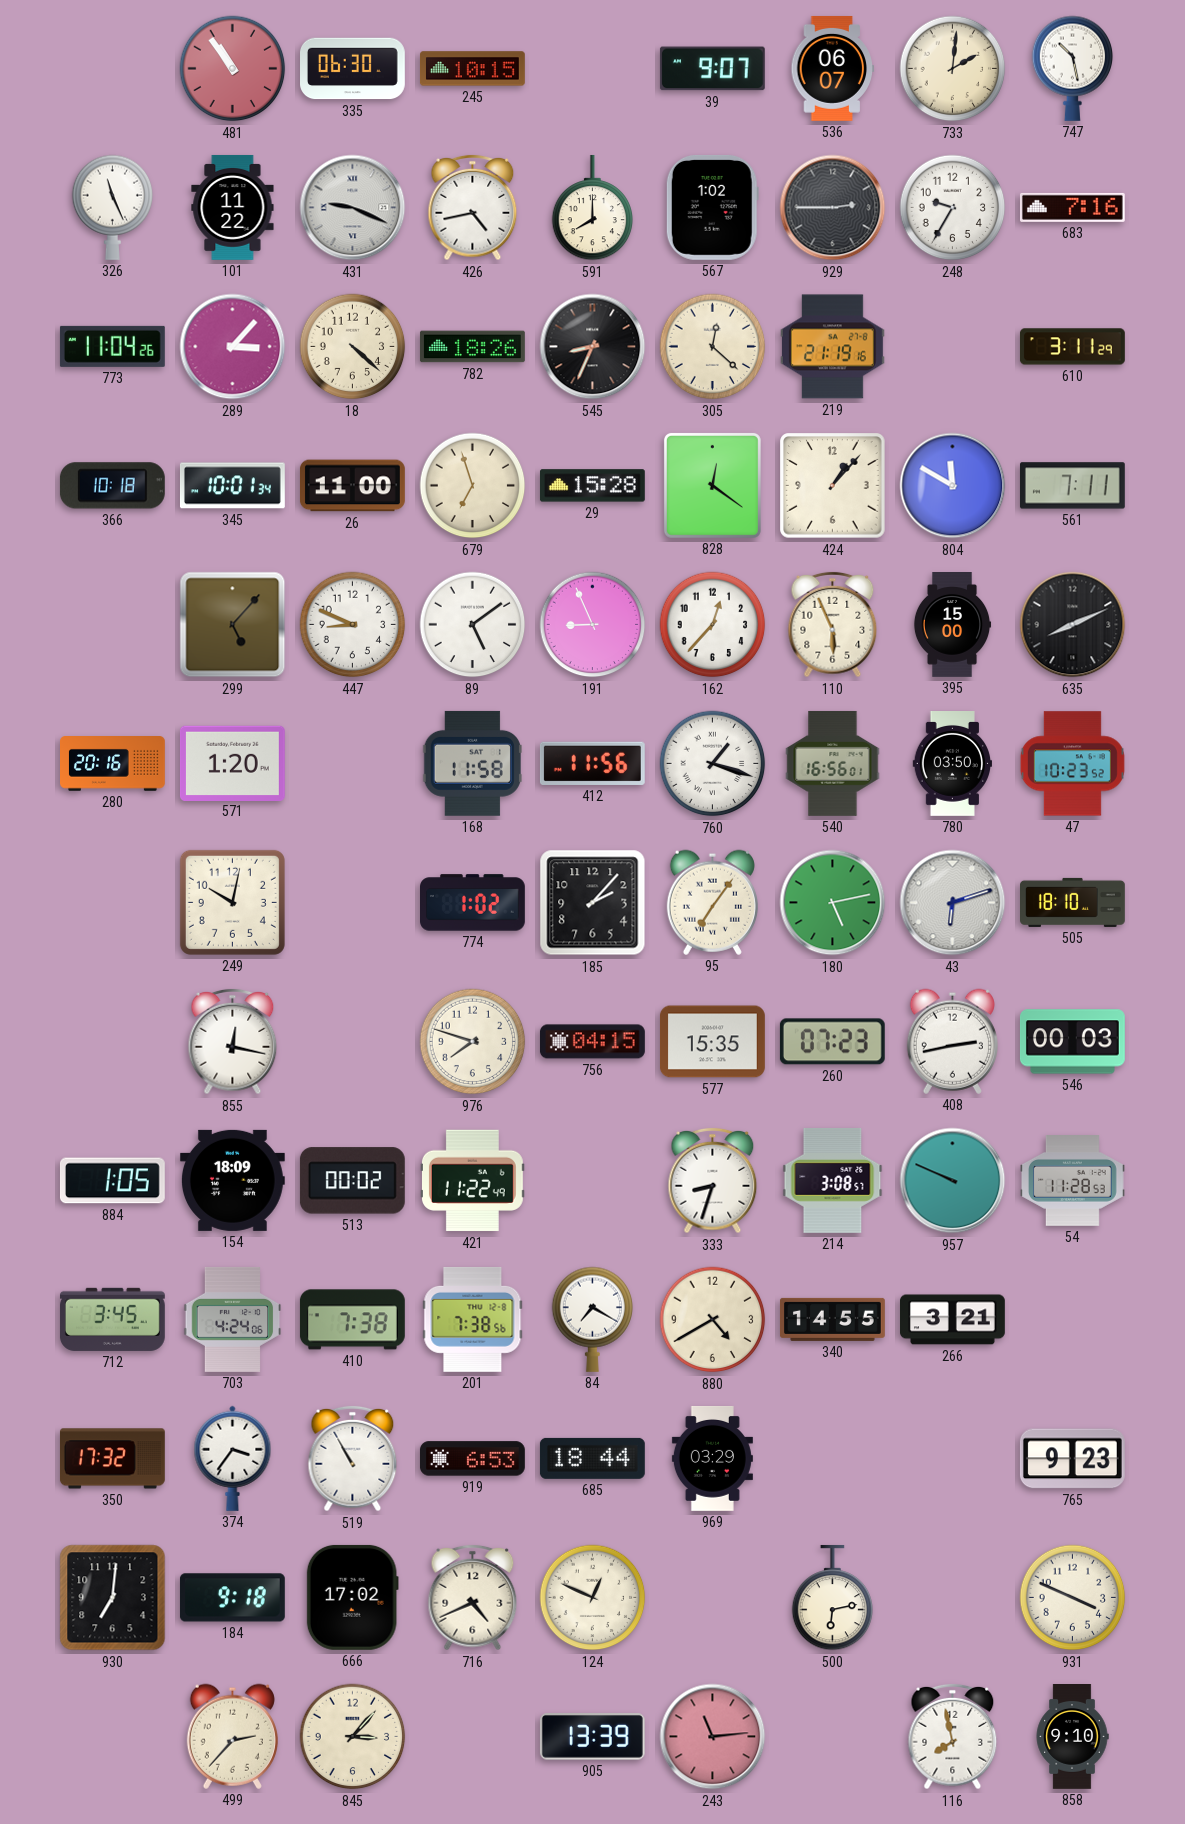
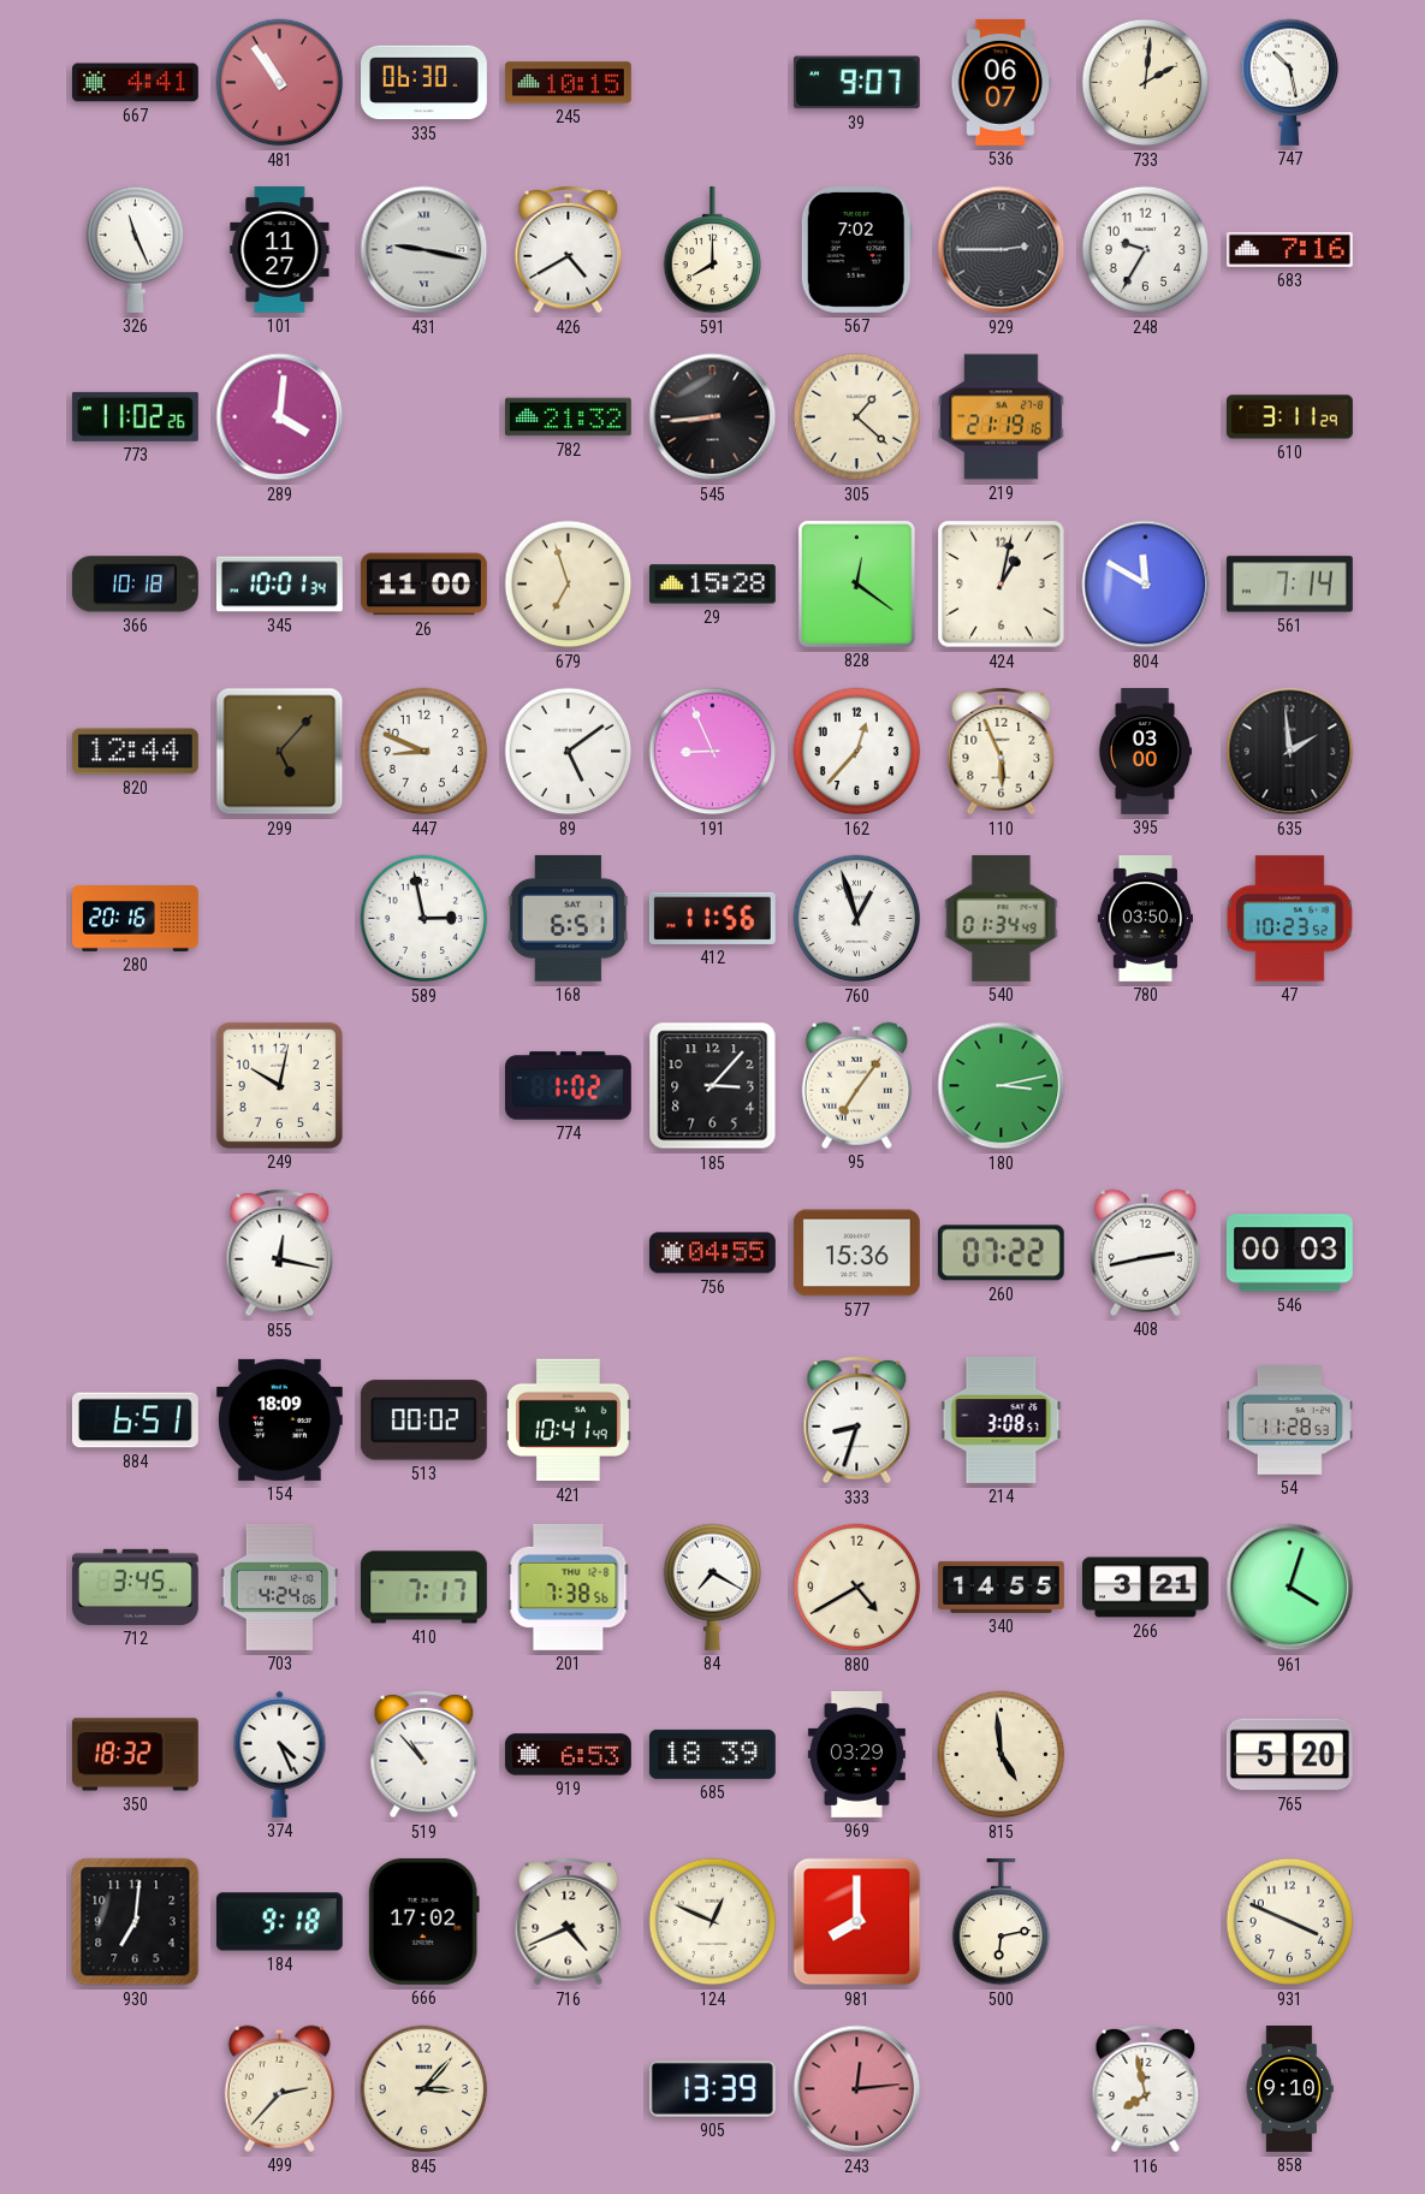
667: none -> 4:41
101: 11:22 -> 11:27
431: 9:19 -> 9:17
426: 4:43 -> 4:40
567: 1:02 -> 7:02
773: 11:04 -> 11:02
289: 3:07 -> 4:01
18: 4:22 -> none
782: 18:26 -> 21:32
545: 8:34 -> 8:44
305: 12:22 -> 1:22
424: 1:07 -> 1:02
561: 7:11 -> 7:14
820: none -> 12:44
395: 15:00 -> 03:00
635: 8:11 -> 1:59
571: 1:20 -> none
589: none -> 2:58
168: 11:58 -> 6:51
760: 1:18 -> 12:57
540: 16:56 -> 01:34
185: 2:07 -> 3:07
180: 5:13 -> 3:13
43: 6:12 -> none
505: 18:10 -> none
976: 7:48 -> none
756: 04:15 -> 04:55
577: 15:35 -> 15:36
260: 07:23 -> 07:22
884: 1:05 -> 6:51
421: 11:22 -> 10:41
957: 9:49 -> none
410: 7:38 -> 7:17
961: none -> 4:03
350: 17:32 -> 18:32
374: 3:36 -> 4:26
519: 10:55 -> 10:53
685: 18:44 -> 18:39
815: none -> 4:59
765: 9:23 -> 5:20
981: none -> 8:00
243: 11:14 -> 12:14
